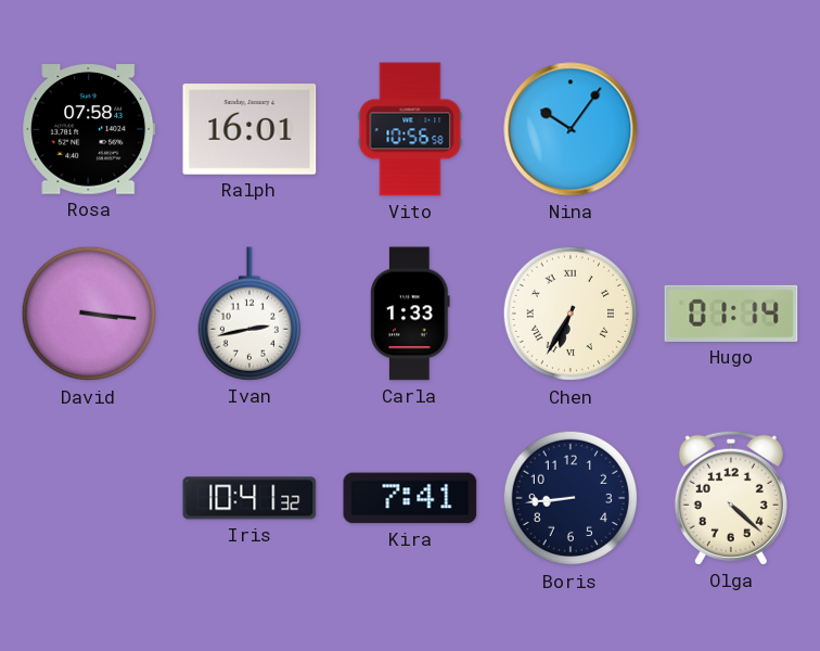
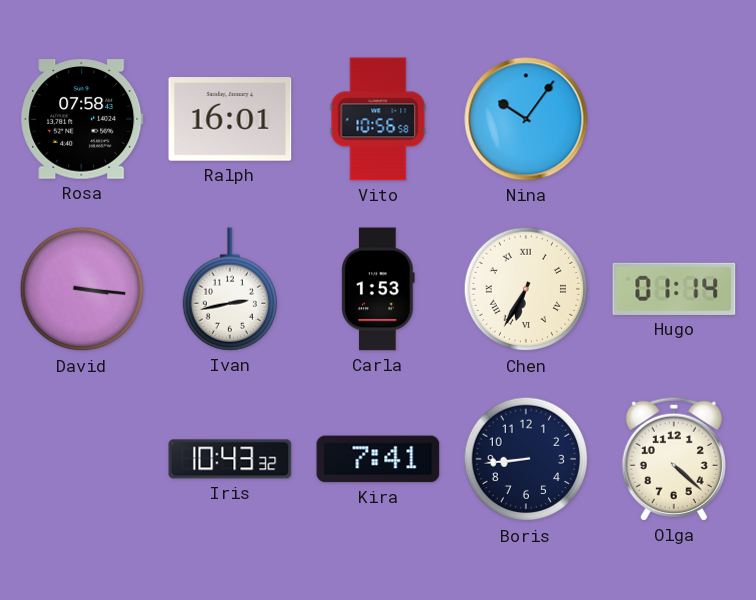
Carla: 1:33 -> 1:53
Iris: 10:41 -> 10:43
